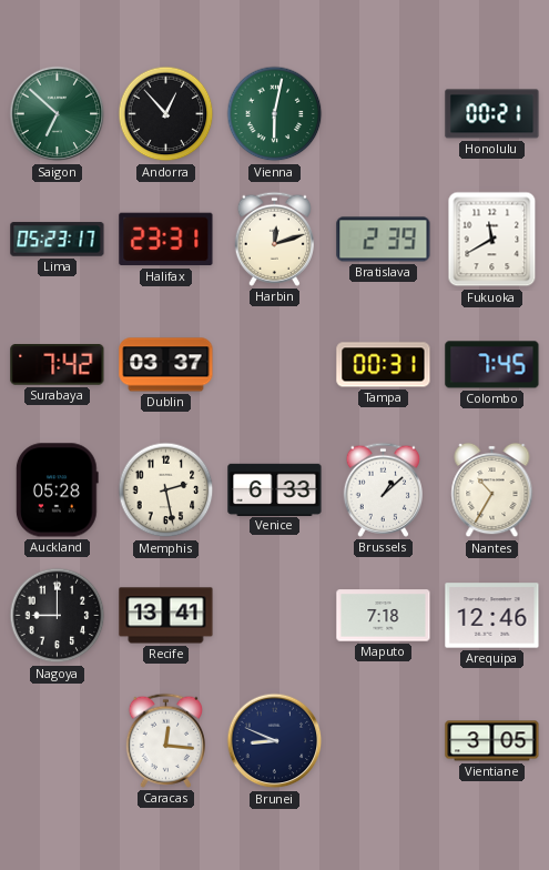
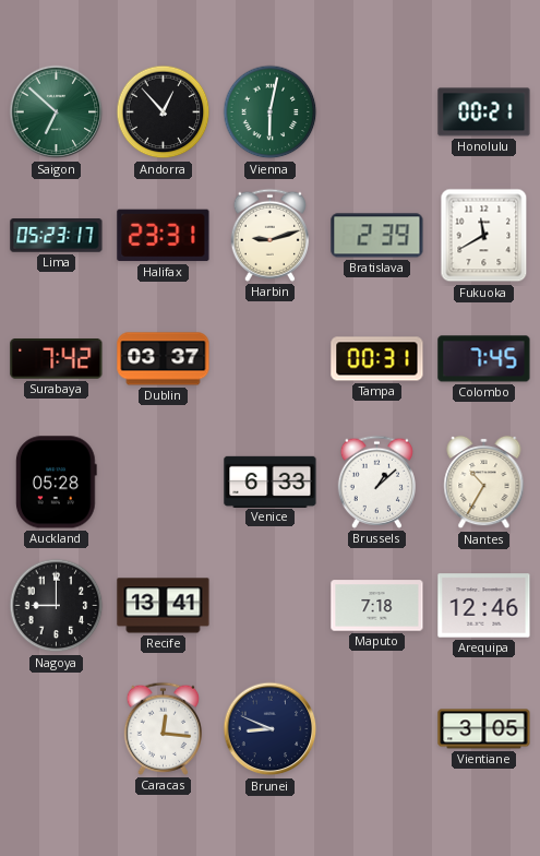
Harbin: 12:12 -> 9:12
Memphis: 2:28 -> none
